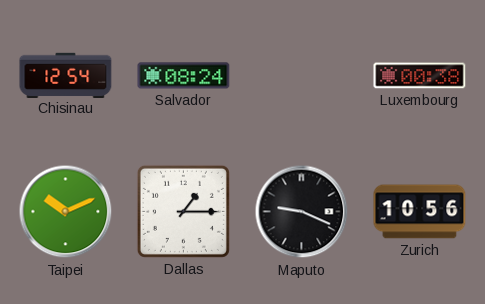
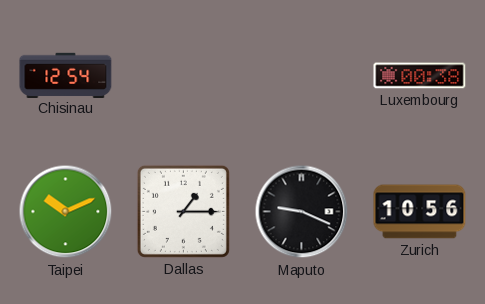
Salvador: 08:24 -> none
